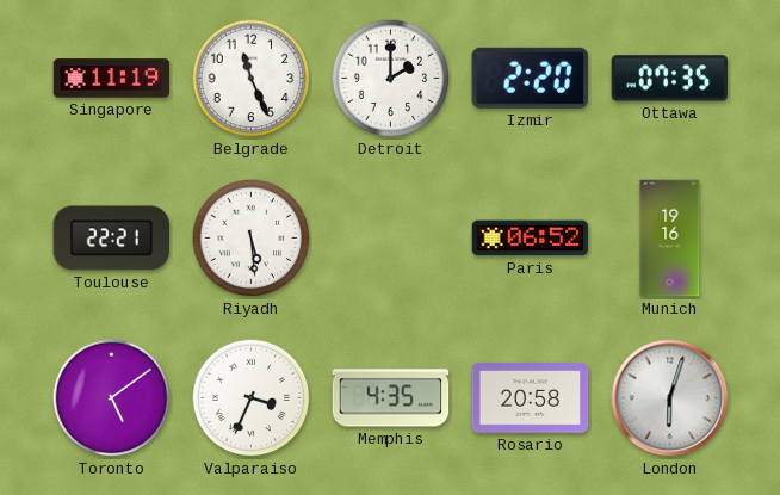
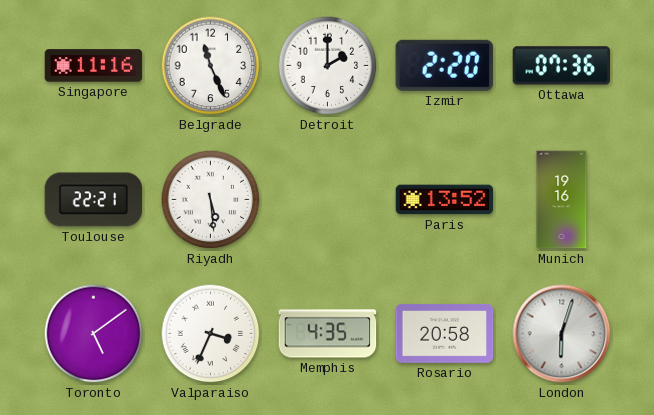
Singapore: 11:19 -> 11:16
Ottawa: 07:35 -> 07:36
Paris: 06:52 -> 13:52
